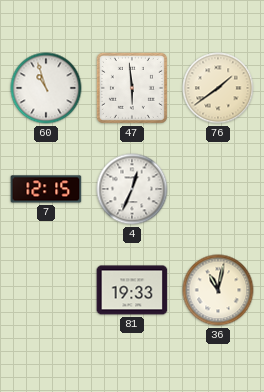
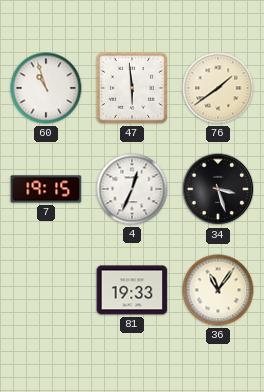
7: 12:15 -> 19:15
34: none -> 3:27
36: 11:02 -> 11:06
